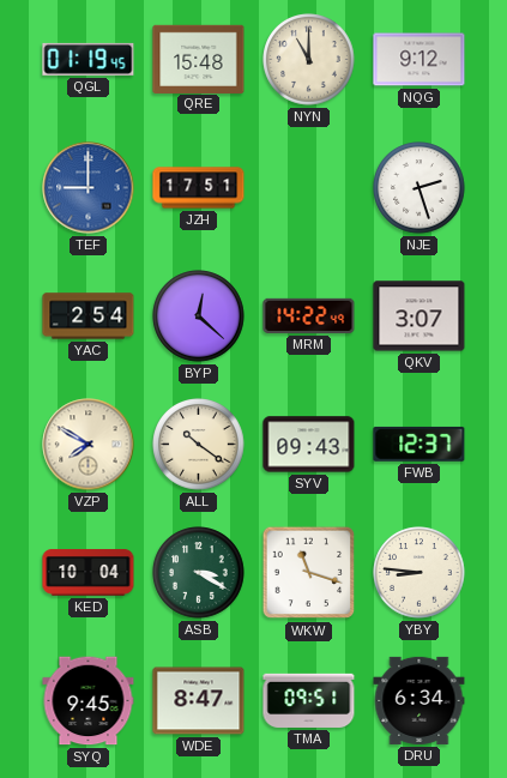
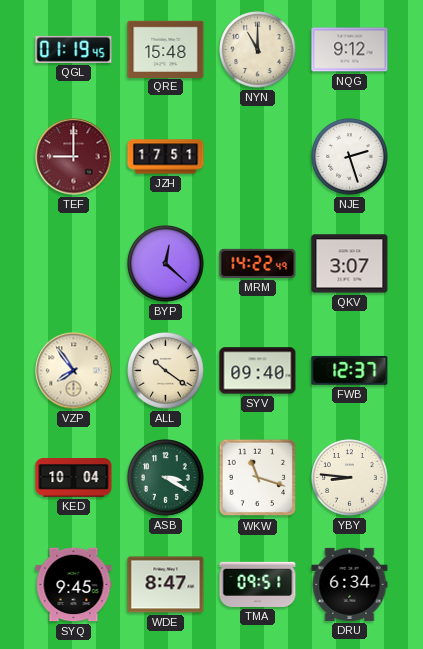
TEF dial: blue -> burgundy
YAC: 2:54 -> none
VZP: 7:50 -> 7:54
SYV: 09:43 -> 09:40
